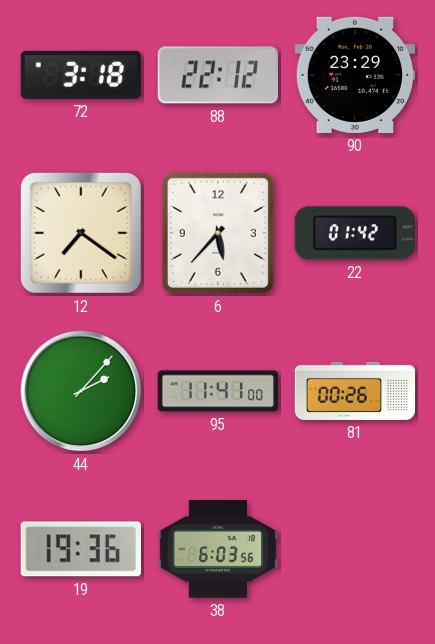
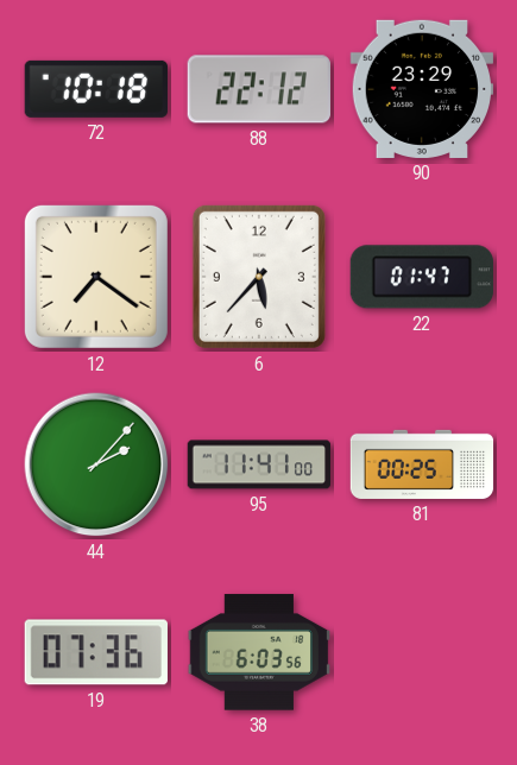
72: 3:18 -> 10:18
22: 01:42 -> 01:47
81: 00:26 -> 00:25
19: 19:36 -> 07:36
